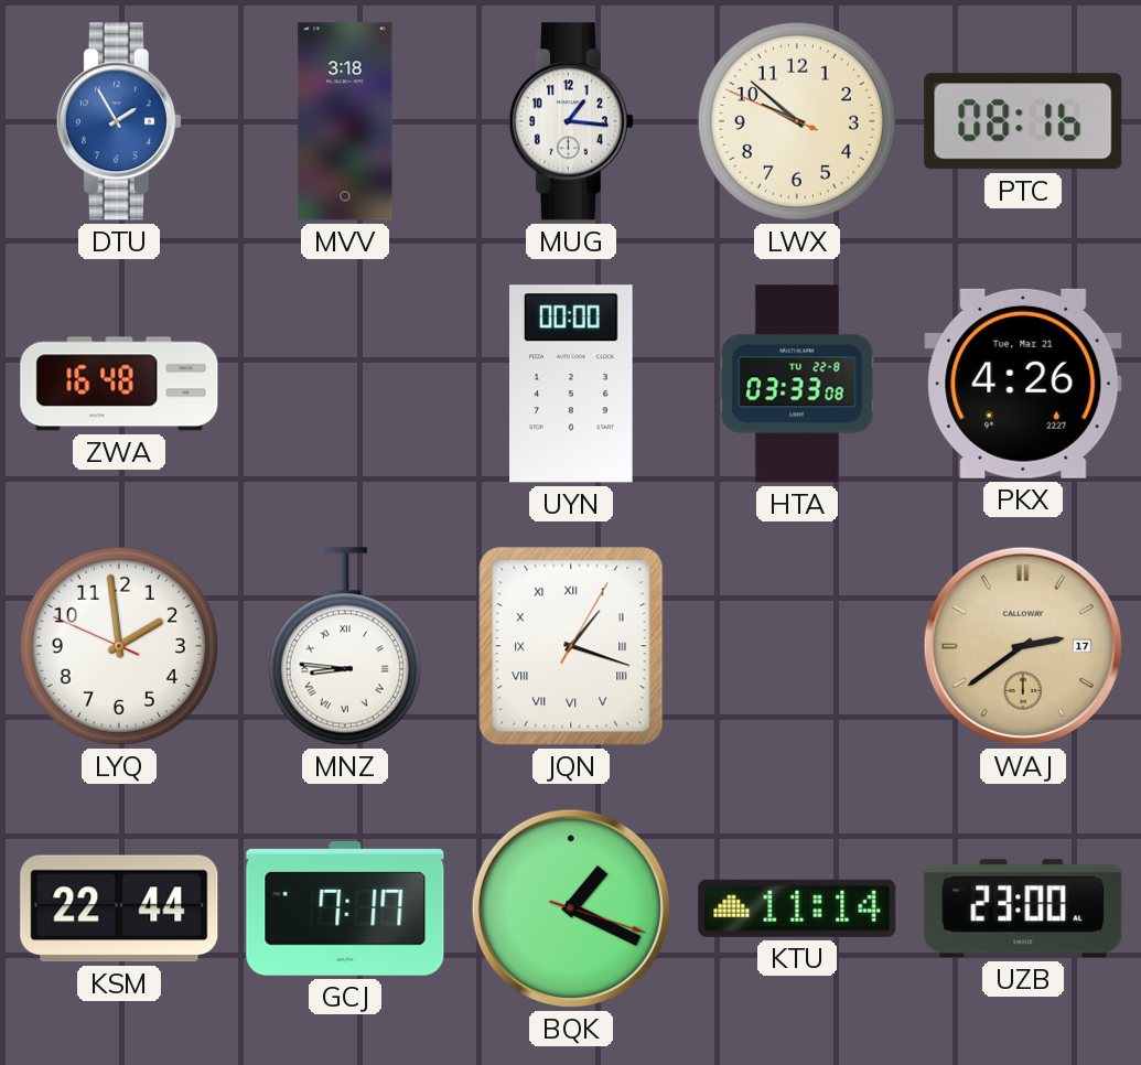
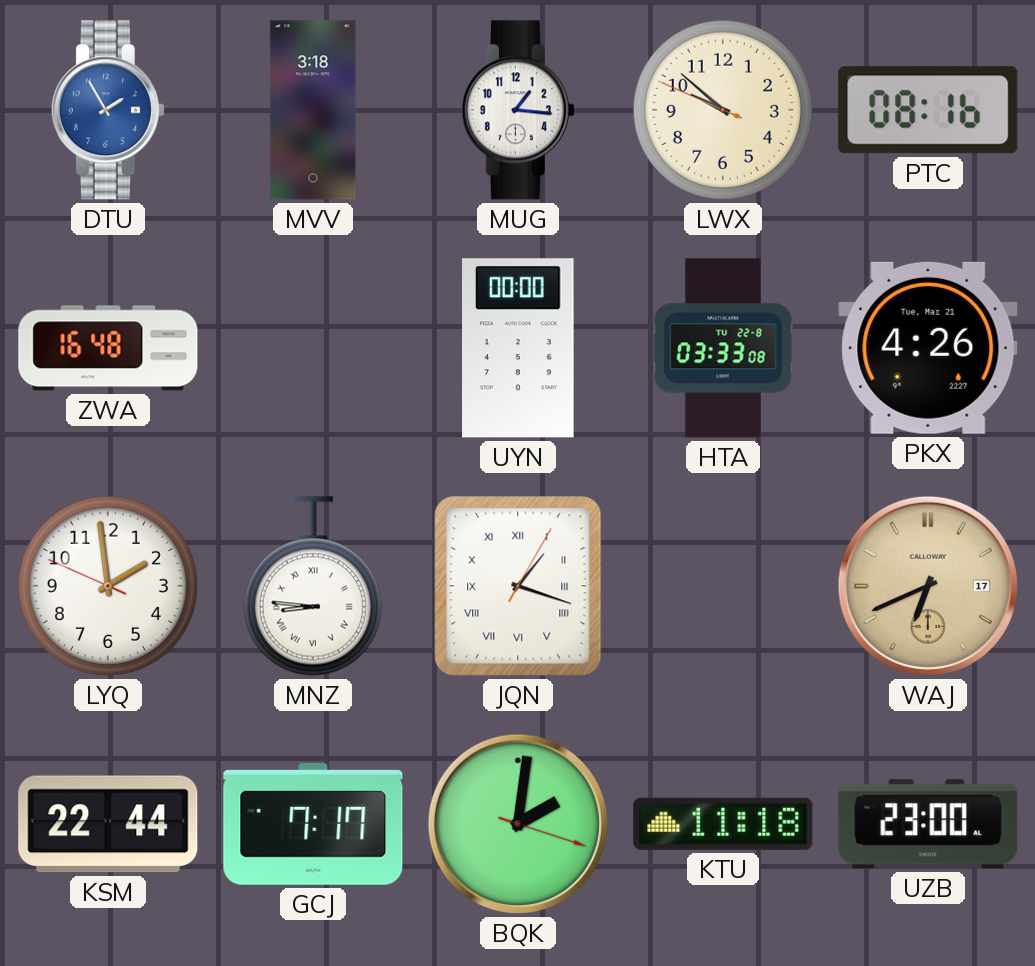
WAJ: 2:39 -> 6:41
BQK: 1:19 -> 2:01
KTU: 11:14 -> 11:18
